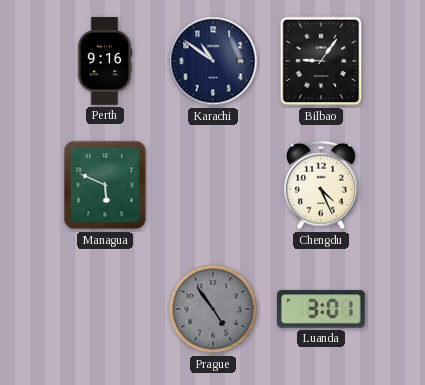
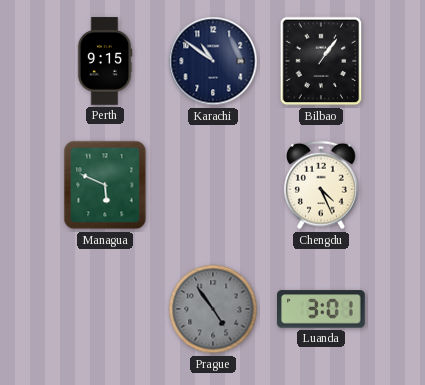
Perth: 9:16 -> 9:15
Bilbao: 9:06 -> 1:06
